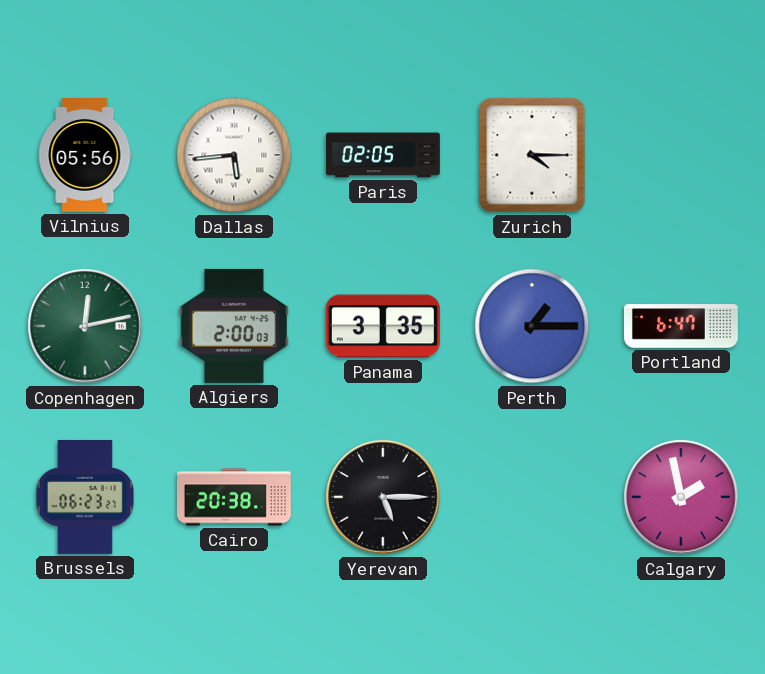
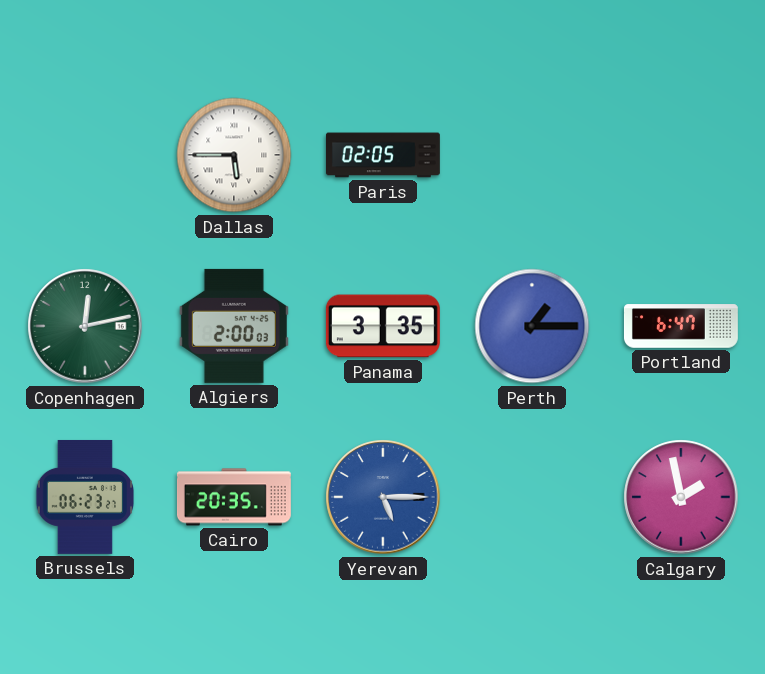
Vilnius: 05:56 -> none
Dallas: 5:44 -> 5:45
Zurich: 4:15 -> none
Cairo: 20:38 -> 20:35
Yerevan dial: black -> blue
